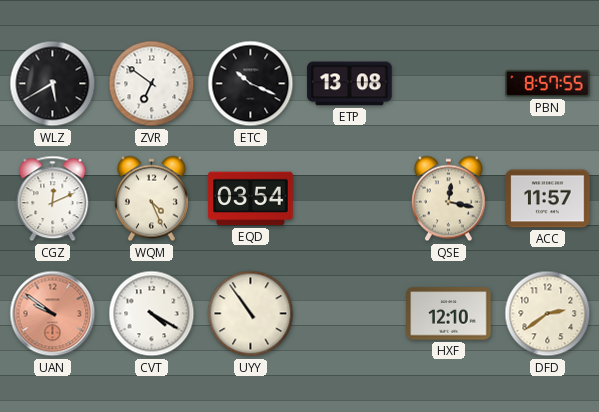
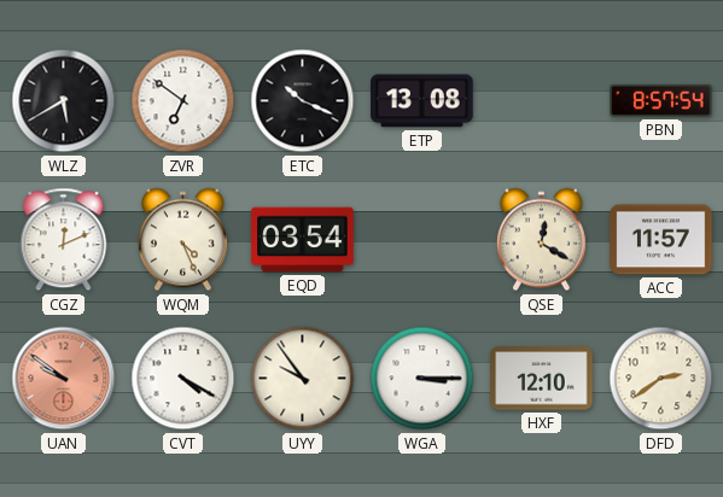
PBN: 8:57:55 -> 8:57:54
QSE: 12:17 -> 12:20
UYY: 10:54 -> 9:54
WGA: none -> 3:15
